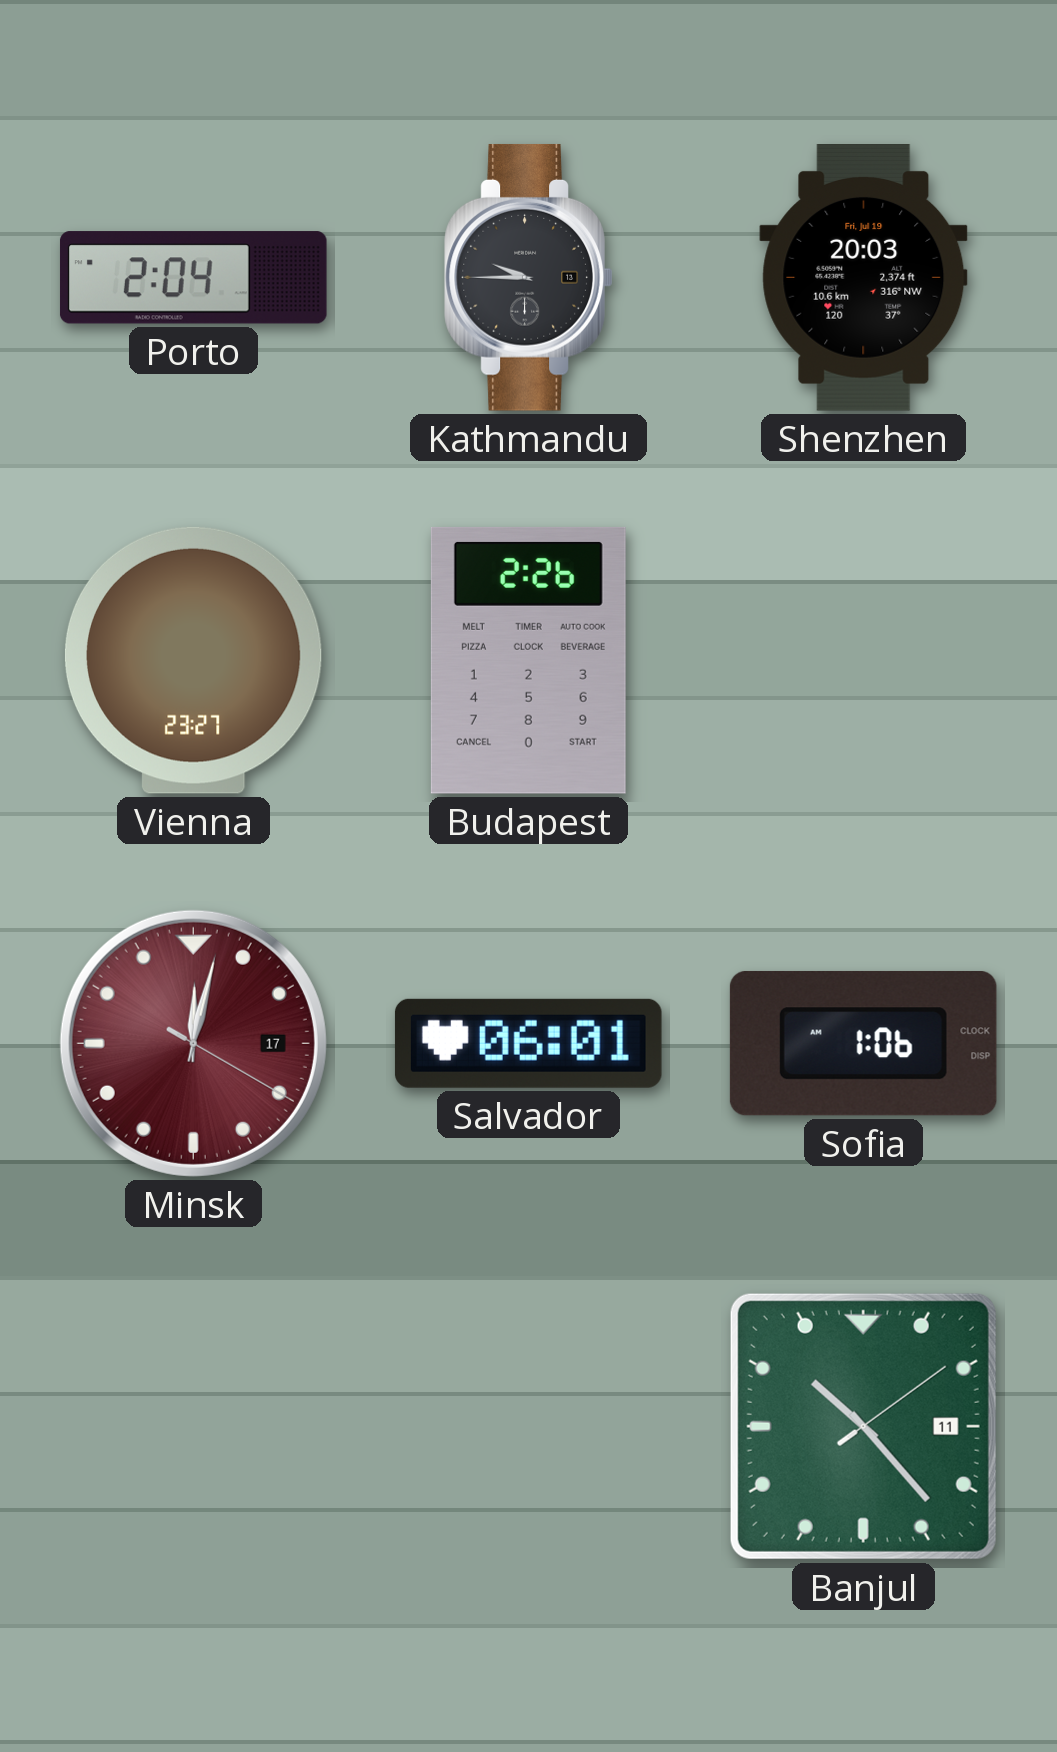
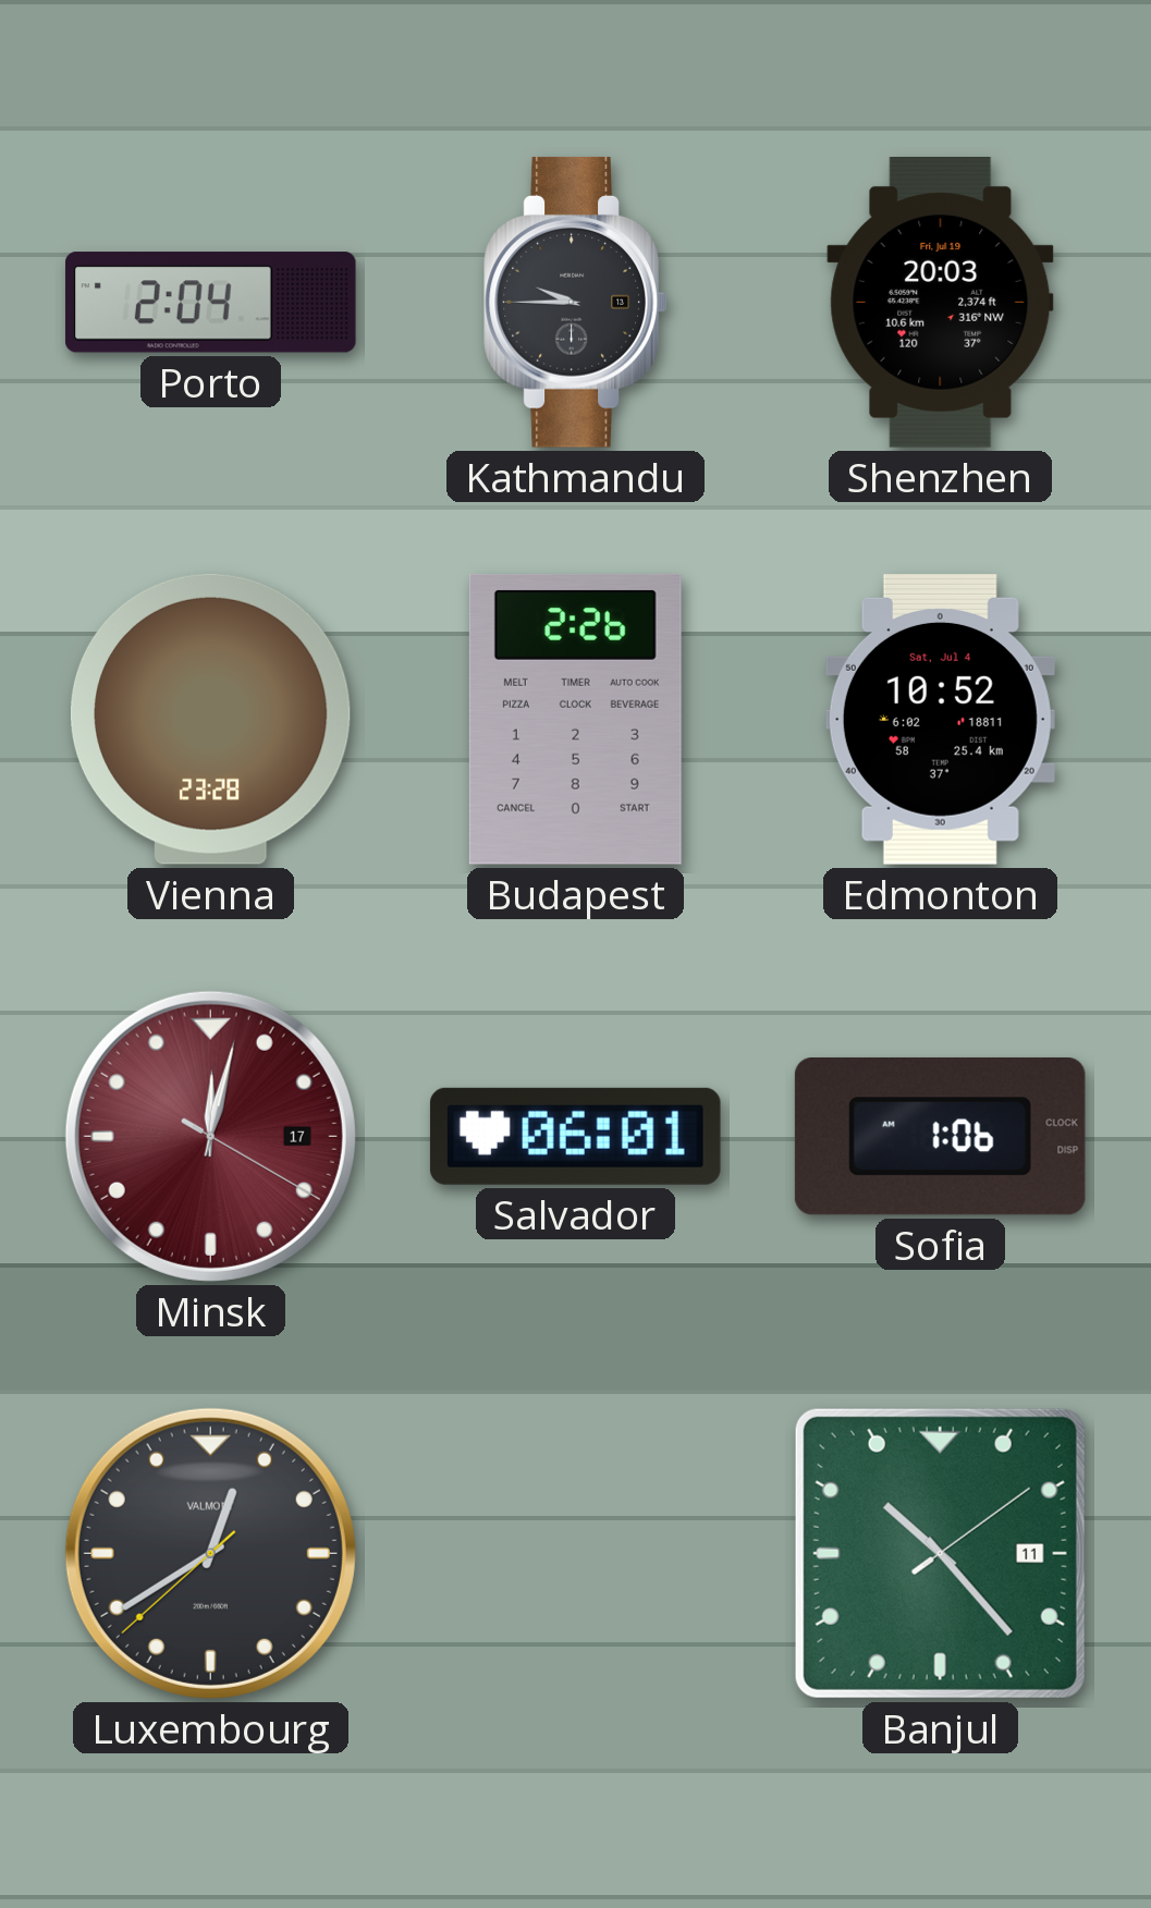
Vienna: 23:27 -> 23:28
Edmonton: none -> 10:52
Luxembourg: none -> 12:39
